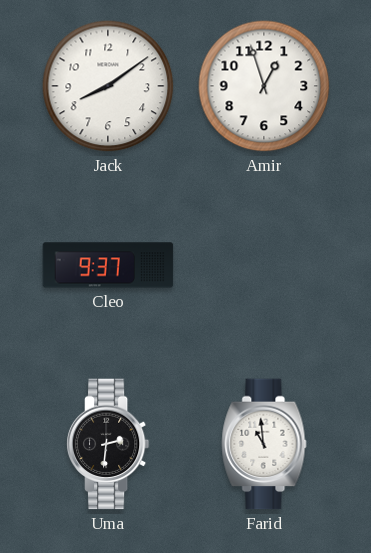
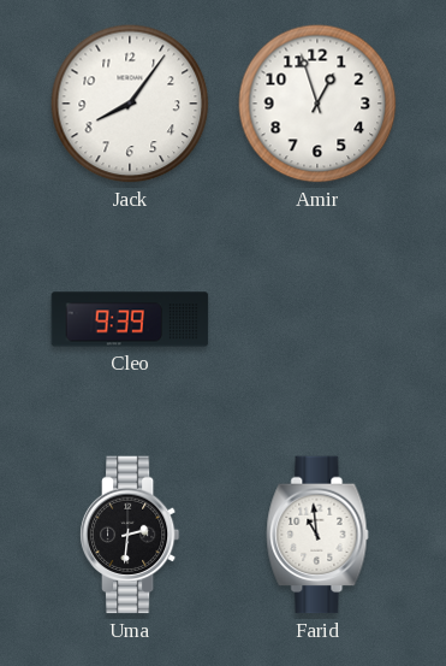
Jack: 8:09 -> 8:06
Cleo: 9:37 -> 9:39
